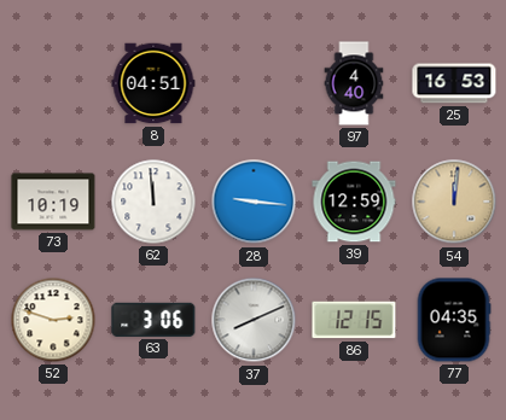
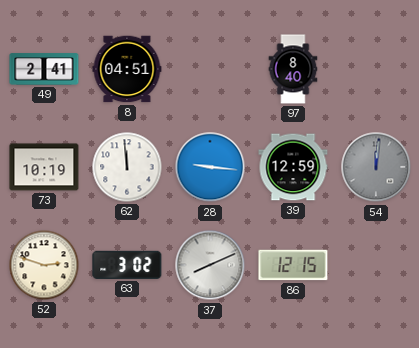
49: none -> 2:41
97: 4:40 -> 8:40
25: 16:53 -> none
54 dial: champagne -> grey
63: 3:06 -> 3:02
77: 04:35 -> none
